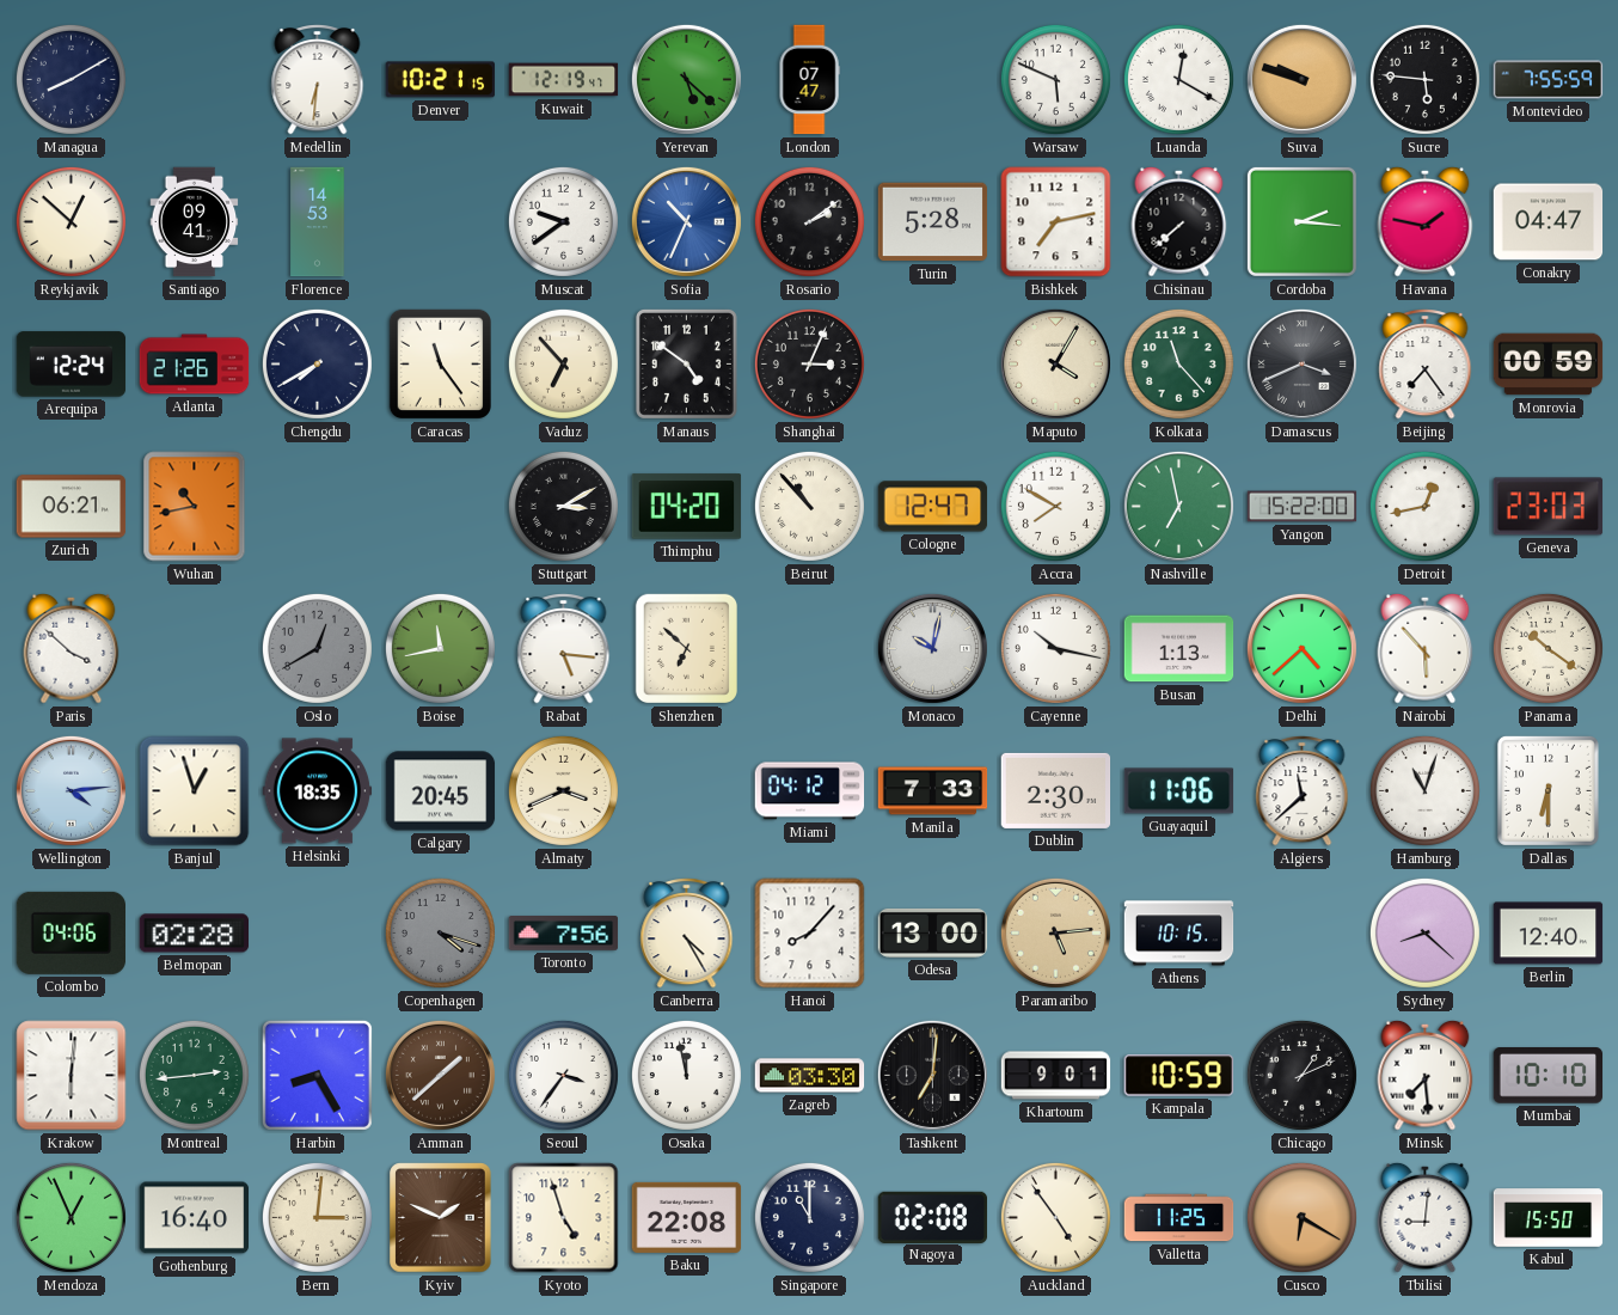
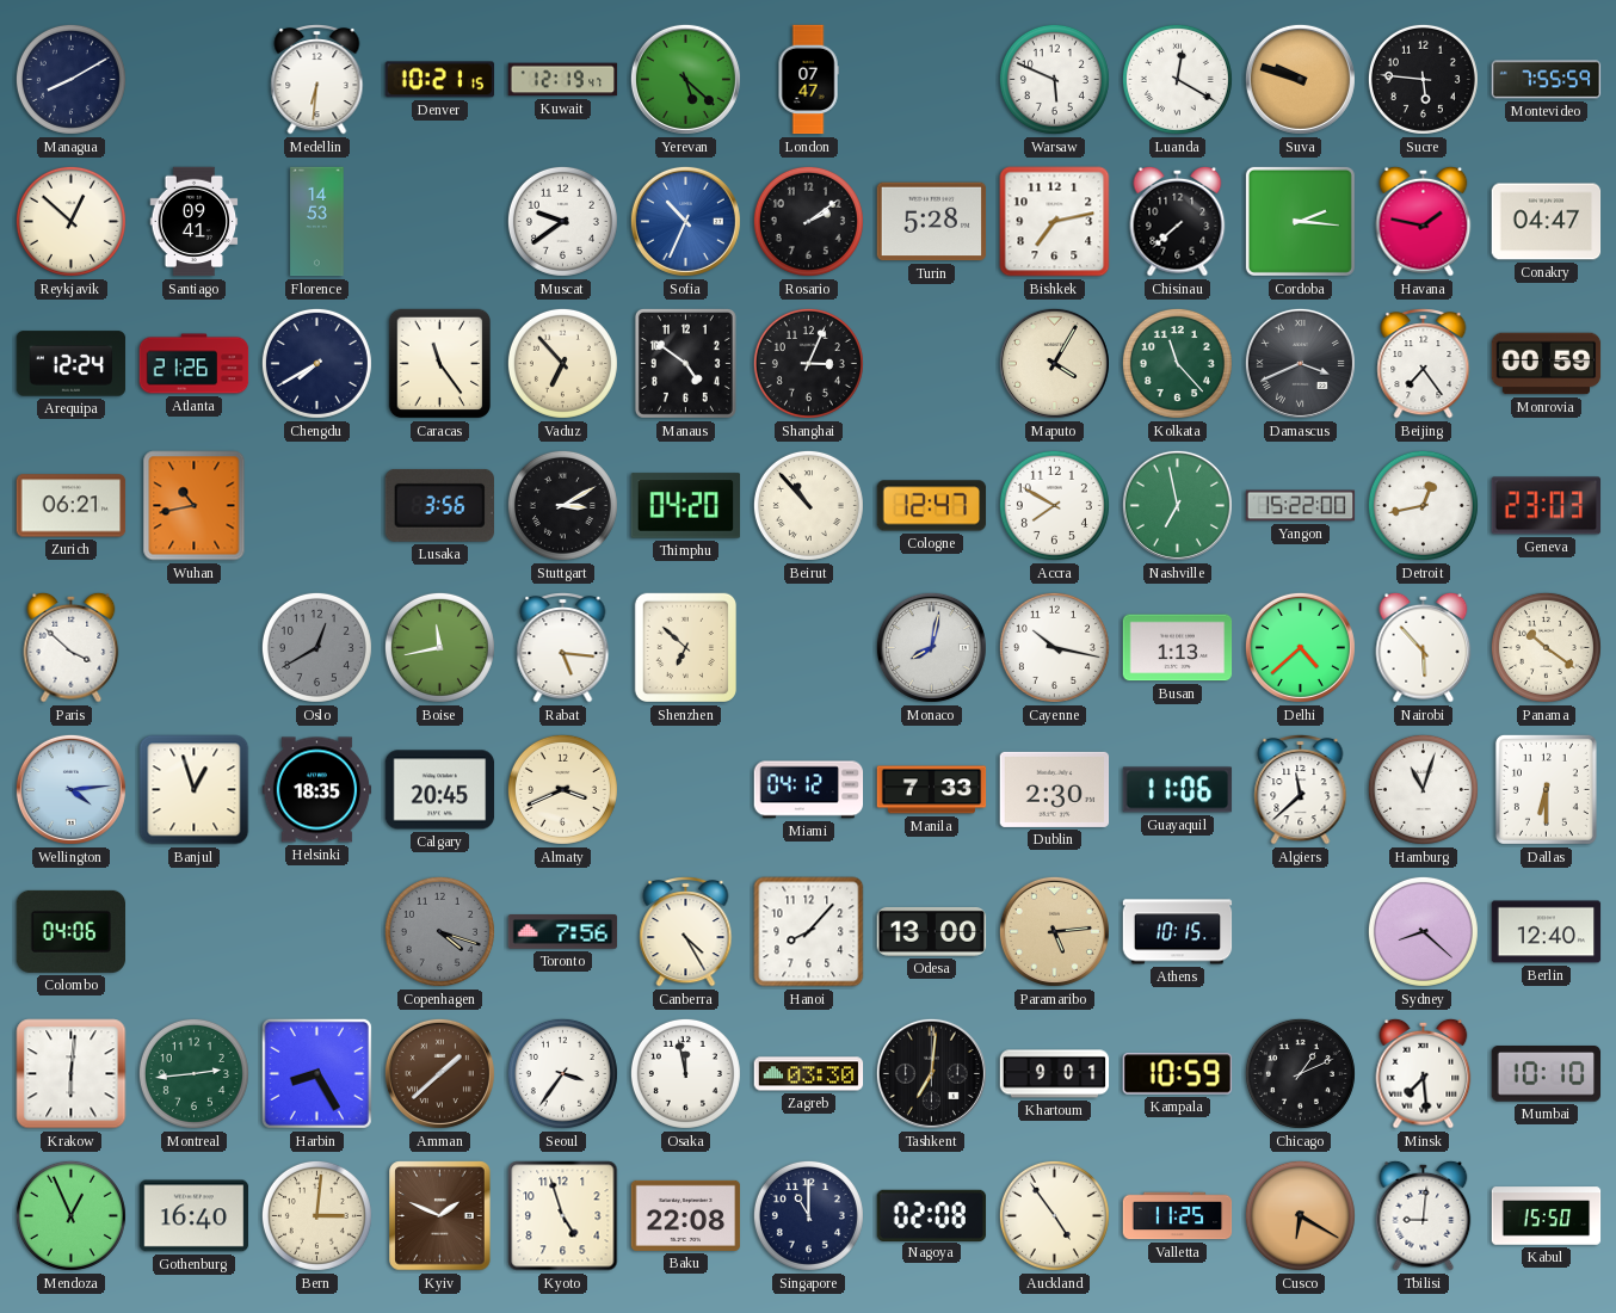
Lusaka: none -> 3:56
Monaco: 10:02 -> 8:02
Belmopan: 02:28 -> none
